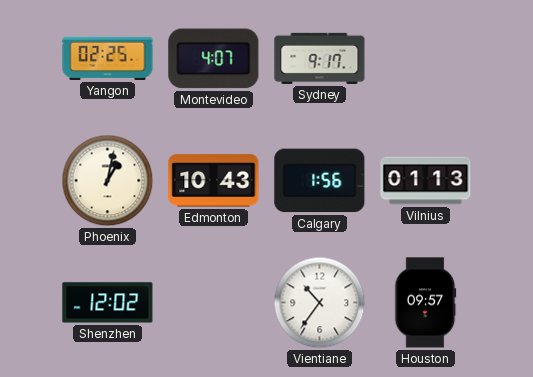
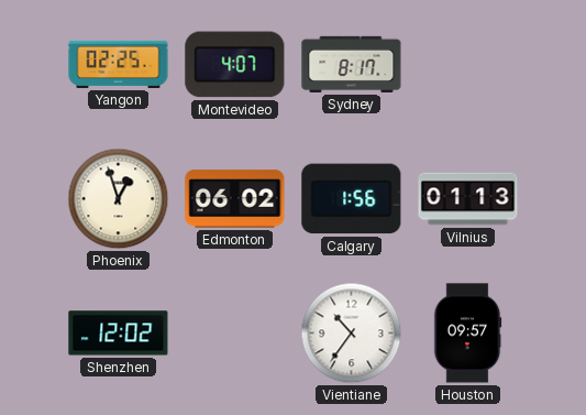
Sydney: 9:17 -> 8:17
Phoenix: 1:02 -> 12:57
Edmonton: 10:43 -> 06:02
